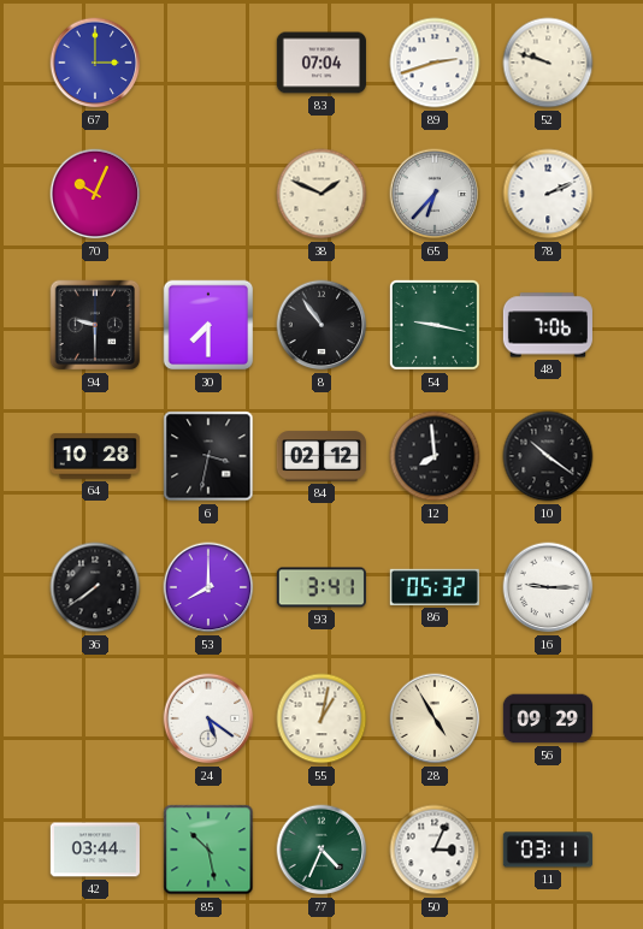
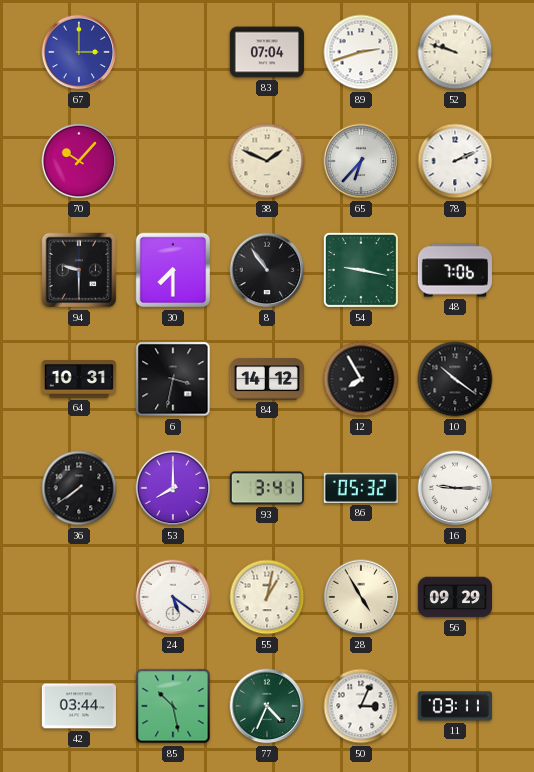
70: 10:04 -> 10:07
64: 10:28 -> 10:31
84: 02:12 -> 14:12
12: 7:59 -> 7:55
